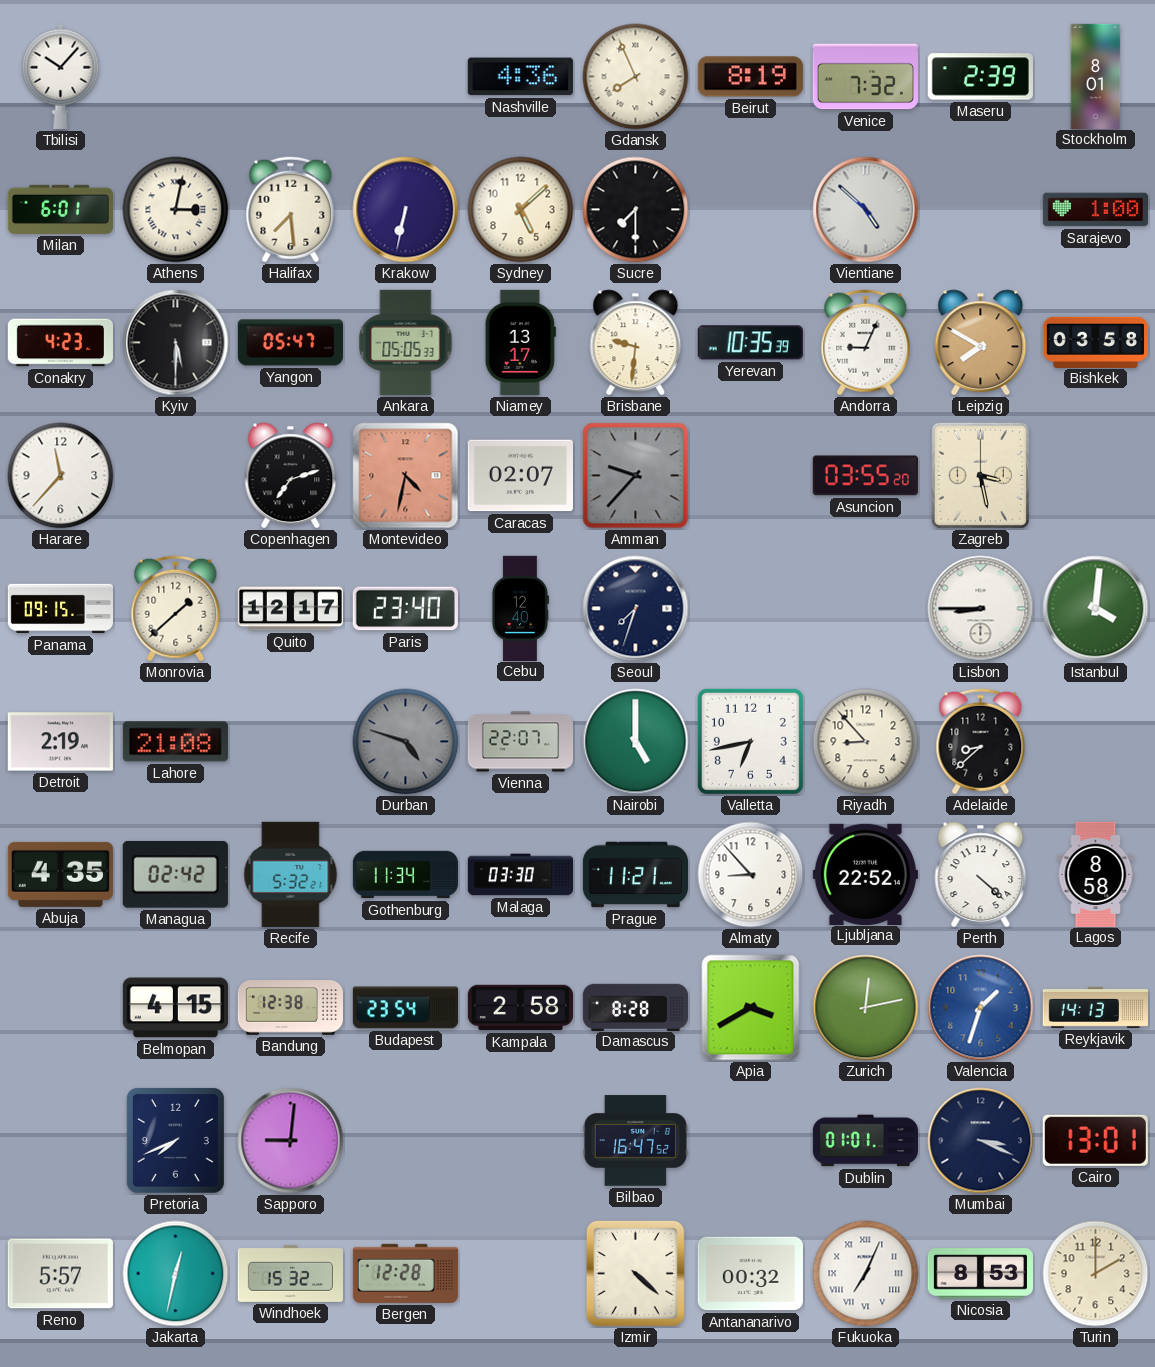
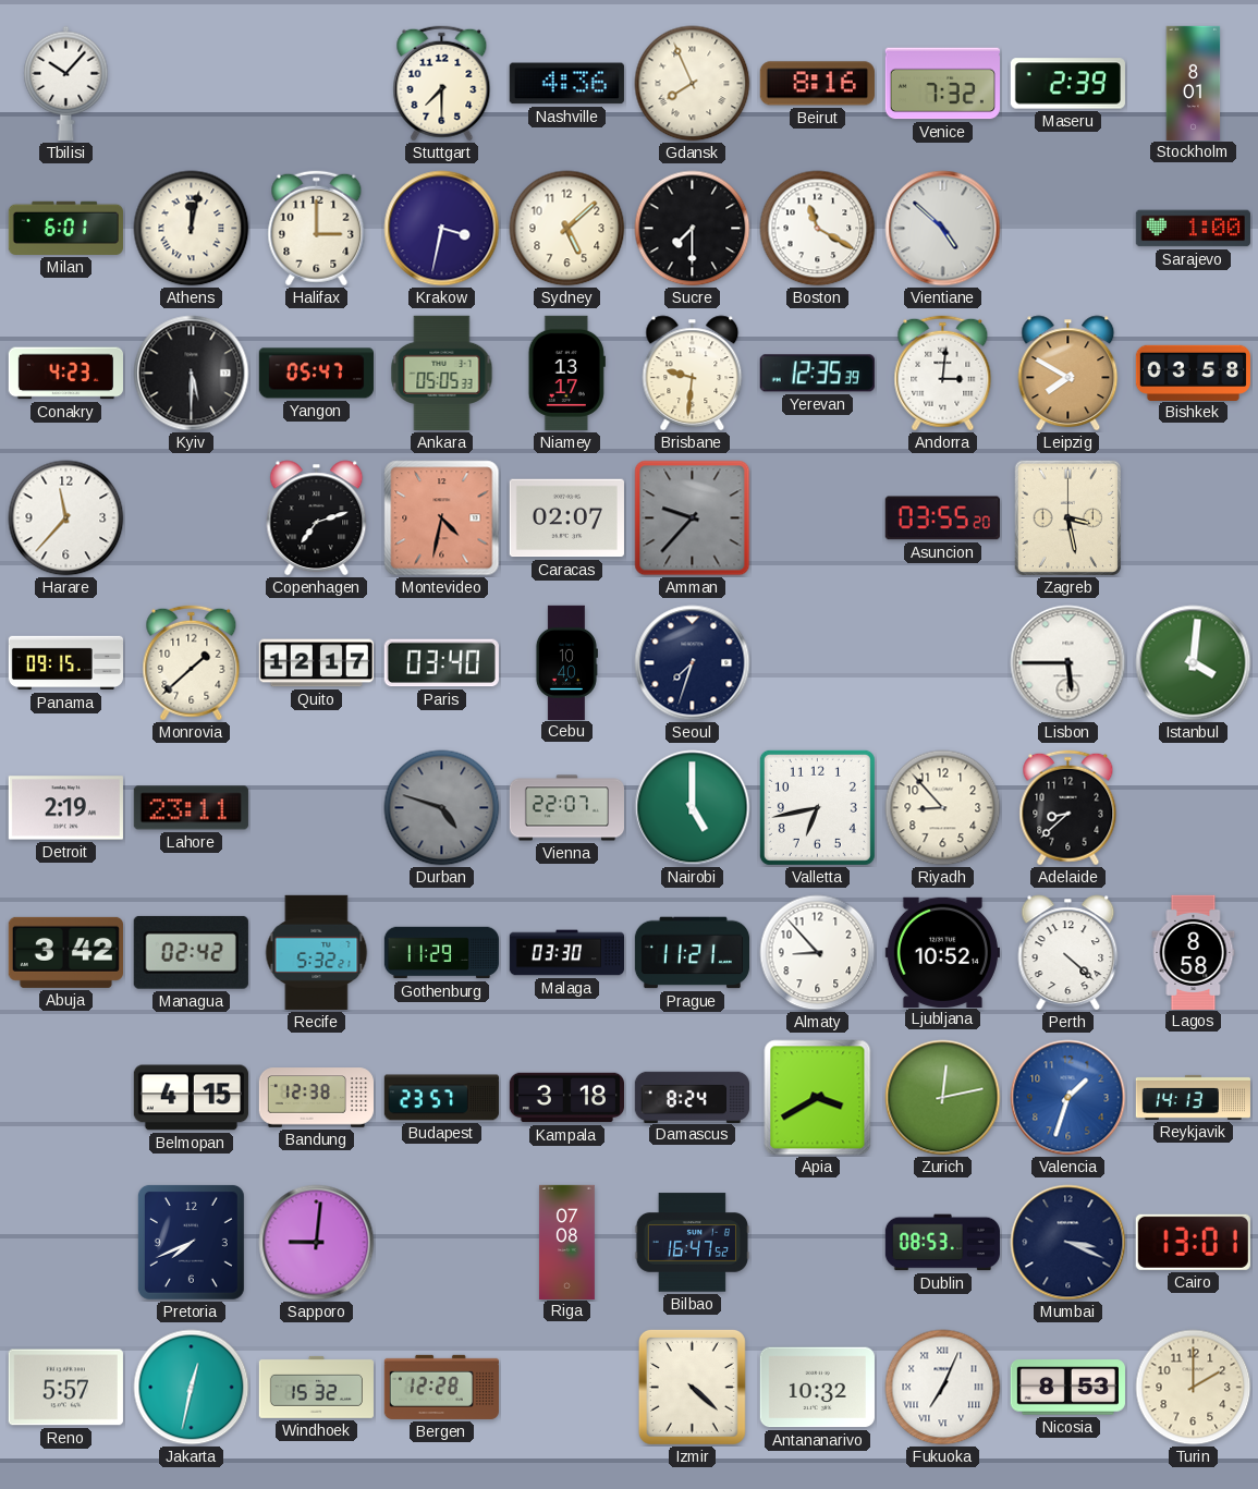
Stuttgart: none -> 7:30
Beirut: 8:19 -> 8:16
Athens: 3:02 -> 12:02
Halifax: 7:29 -> 3:00
Krakow: 6:32 -> 3:32
Boston: none -> 11:20
Yerevan: 10:35 -> 12:35
Andorra: 9:04 -> 3:01
Paris: 23:40 -> 03:40
Cebu: 12:40 -> 10:40
Lisbon: 8:45 -> 5:45
Lahore: 21:08 -> 23:11
Abuja: 4:35 -> 3:42
Gothenburg: 11:34 -> 11:29
Ljubljana: 22:52 -> 10:52
Budapest: 23:54 -> 23:57
Kampala: 2:58 -> 3:18
Damascus: 8:28 -> 8:24
Riga: none -> 07:08
Dublin: 01:01 -> 08:53
Antananarivo: 00:32 -> 10:32
